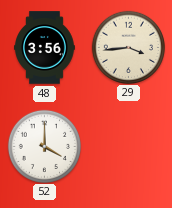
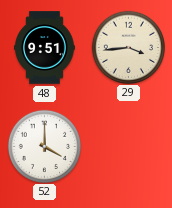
48: 3:56 -> 9:51
